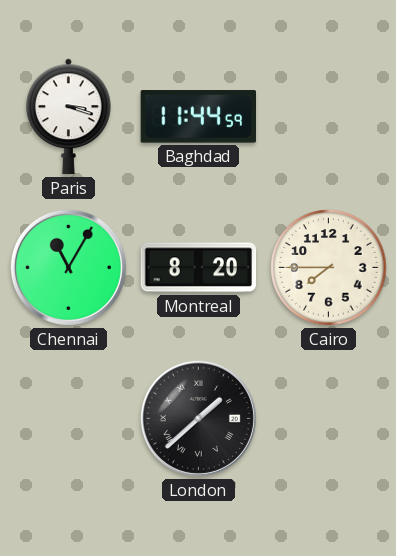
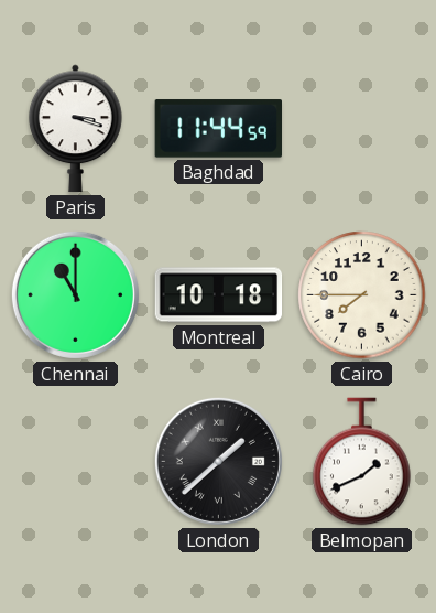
Chennai: 11:05 -> 11:00
Montreal: 8:20 -> 10:18
Belmopan: none -> 1:41
